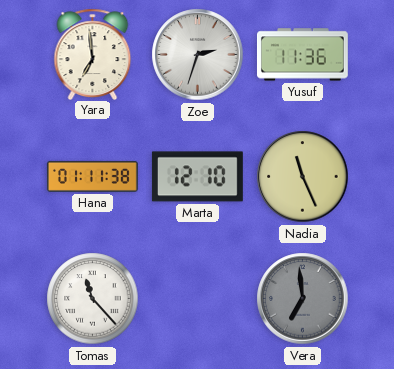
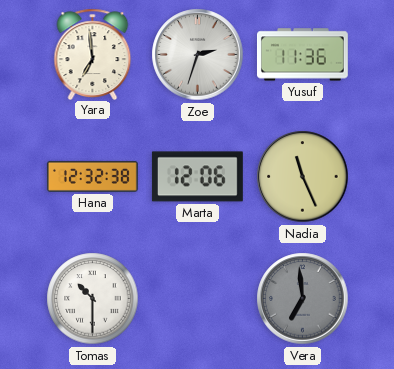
Hana: 01:11 -> 12:32
Marta: 12:10 -> 12:06
Tomas: 11:23 -> 10:30
